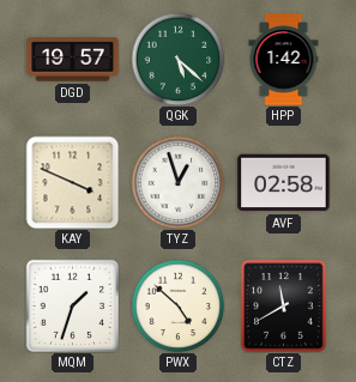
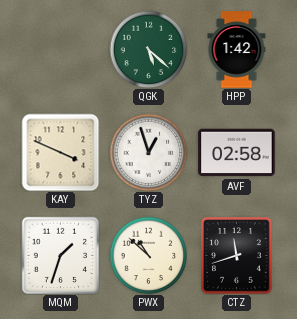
DGD: 19:57 -> none
PWX: 4:52 -> 10:52
CTZ: 11:40 -> 11:42
